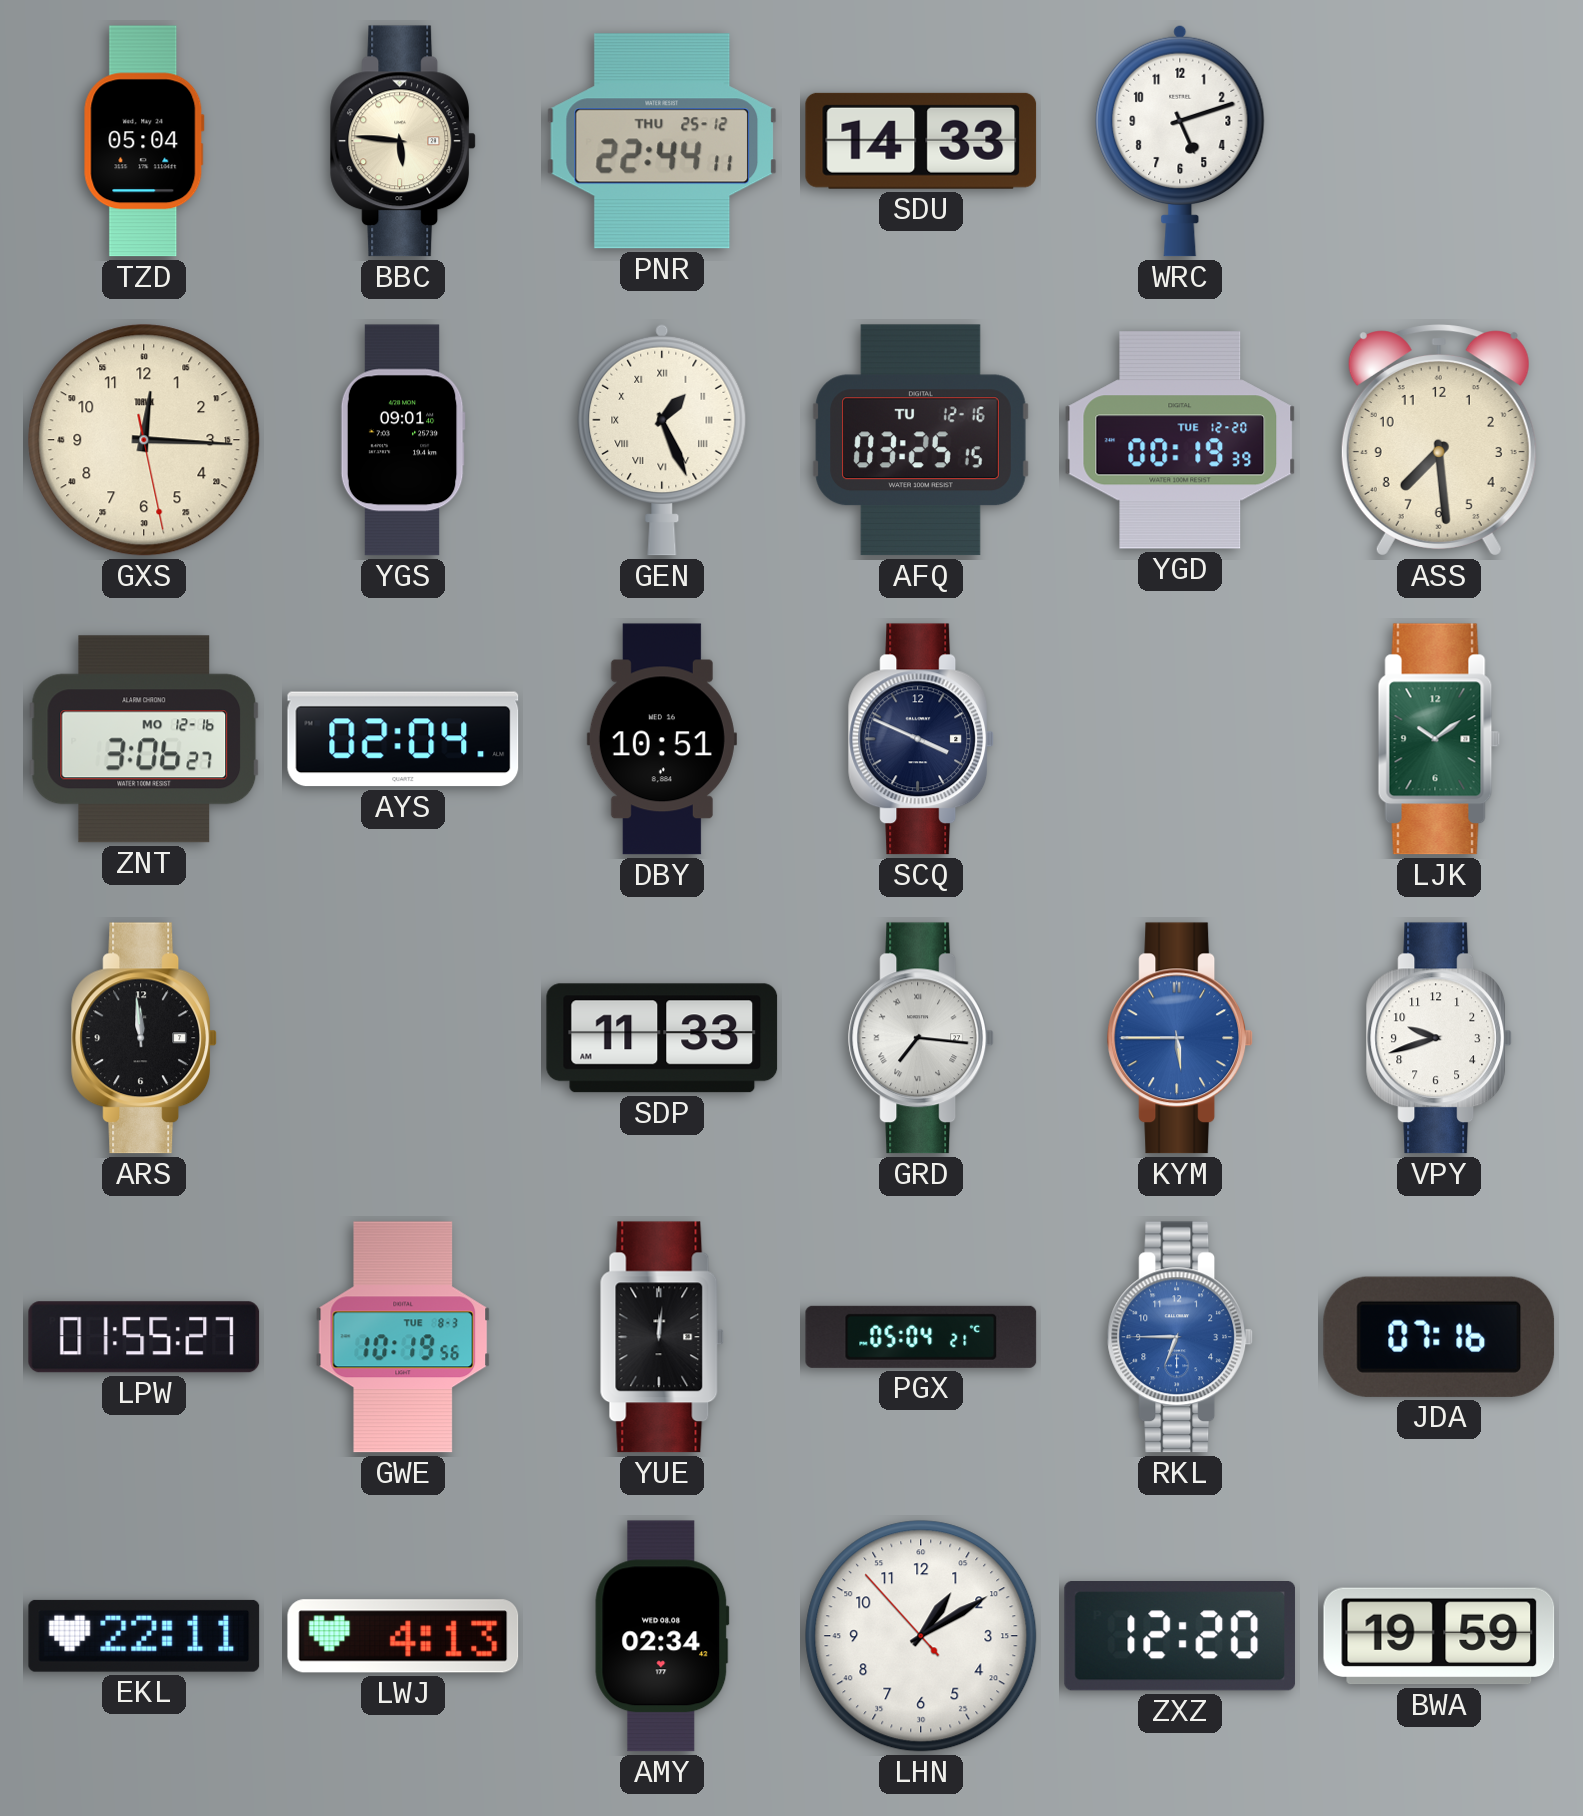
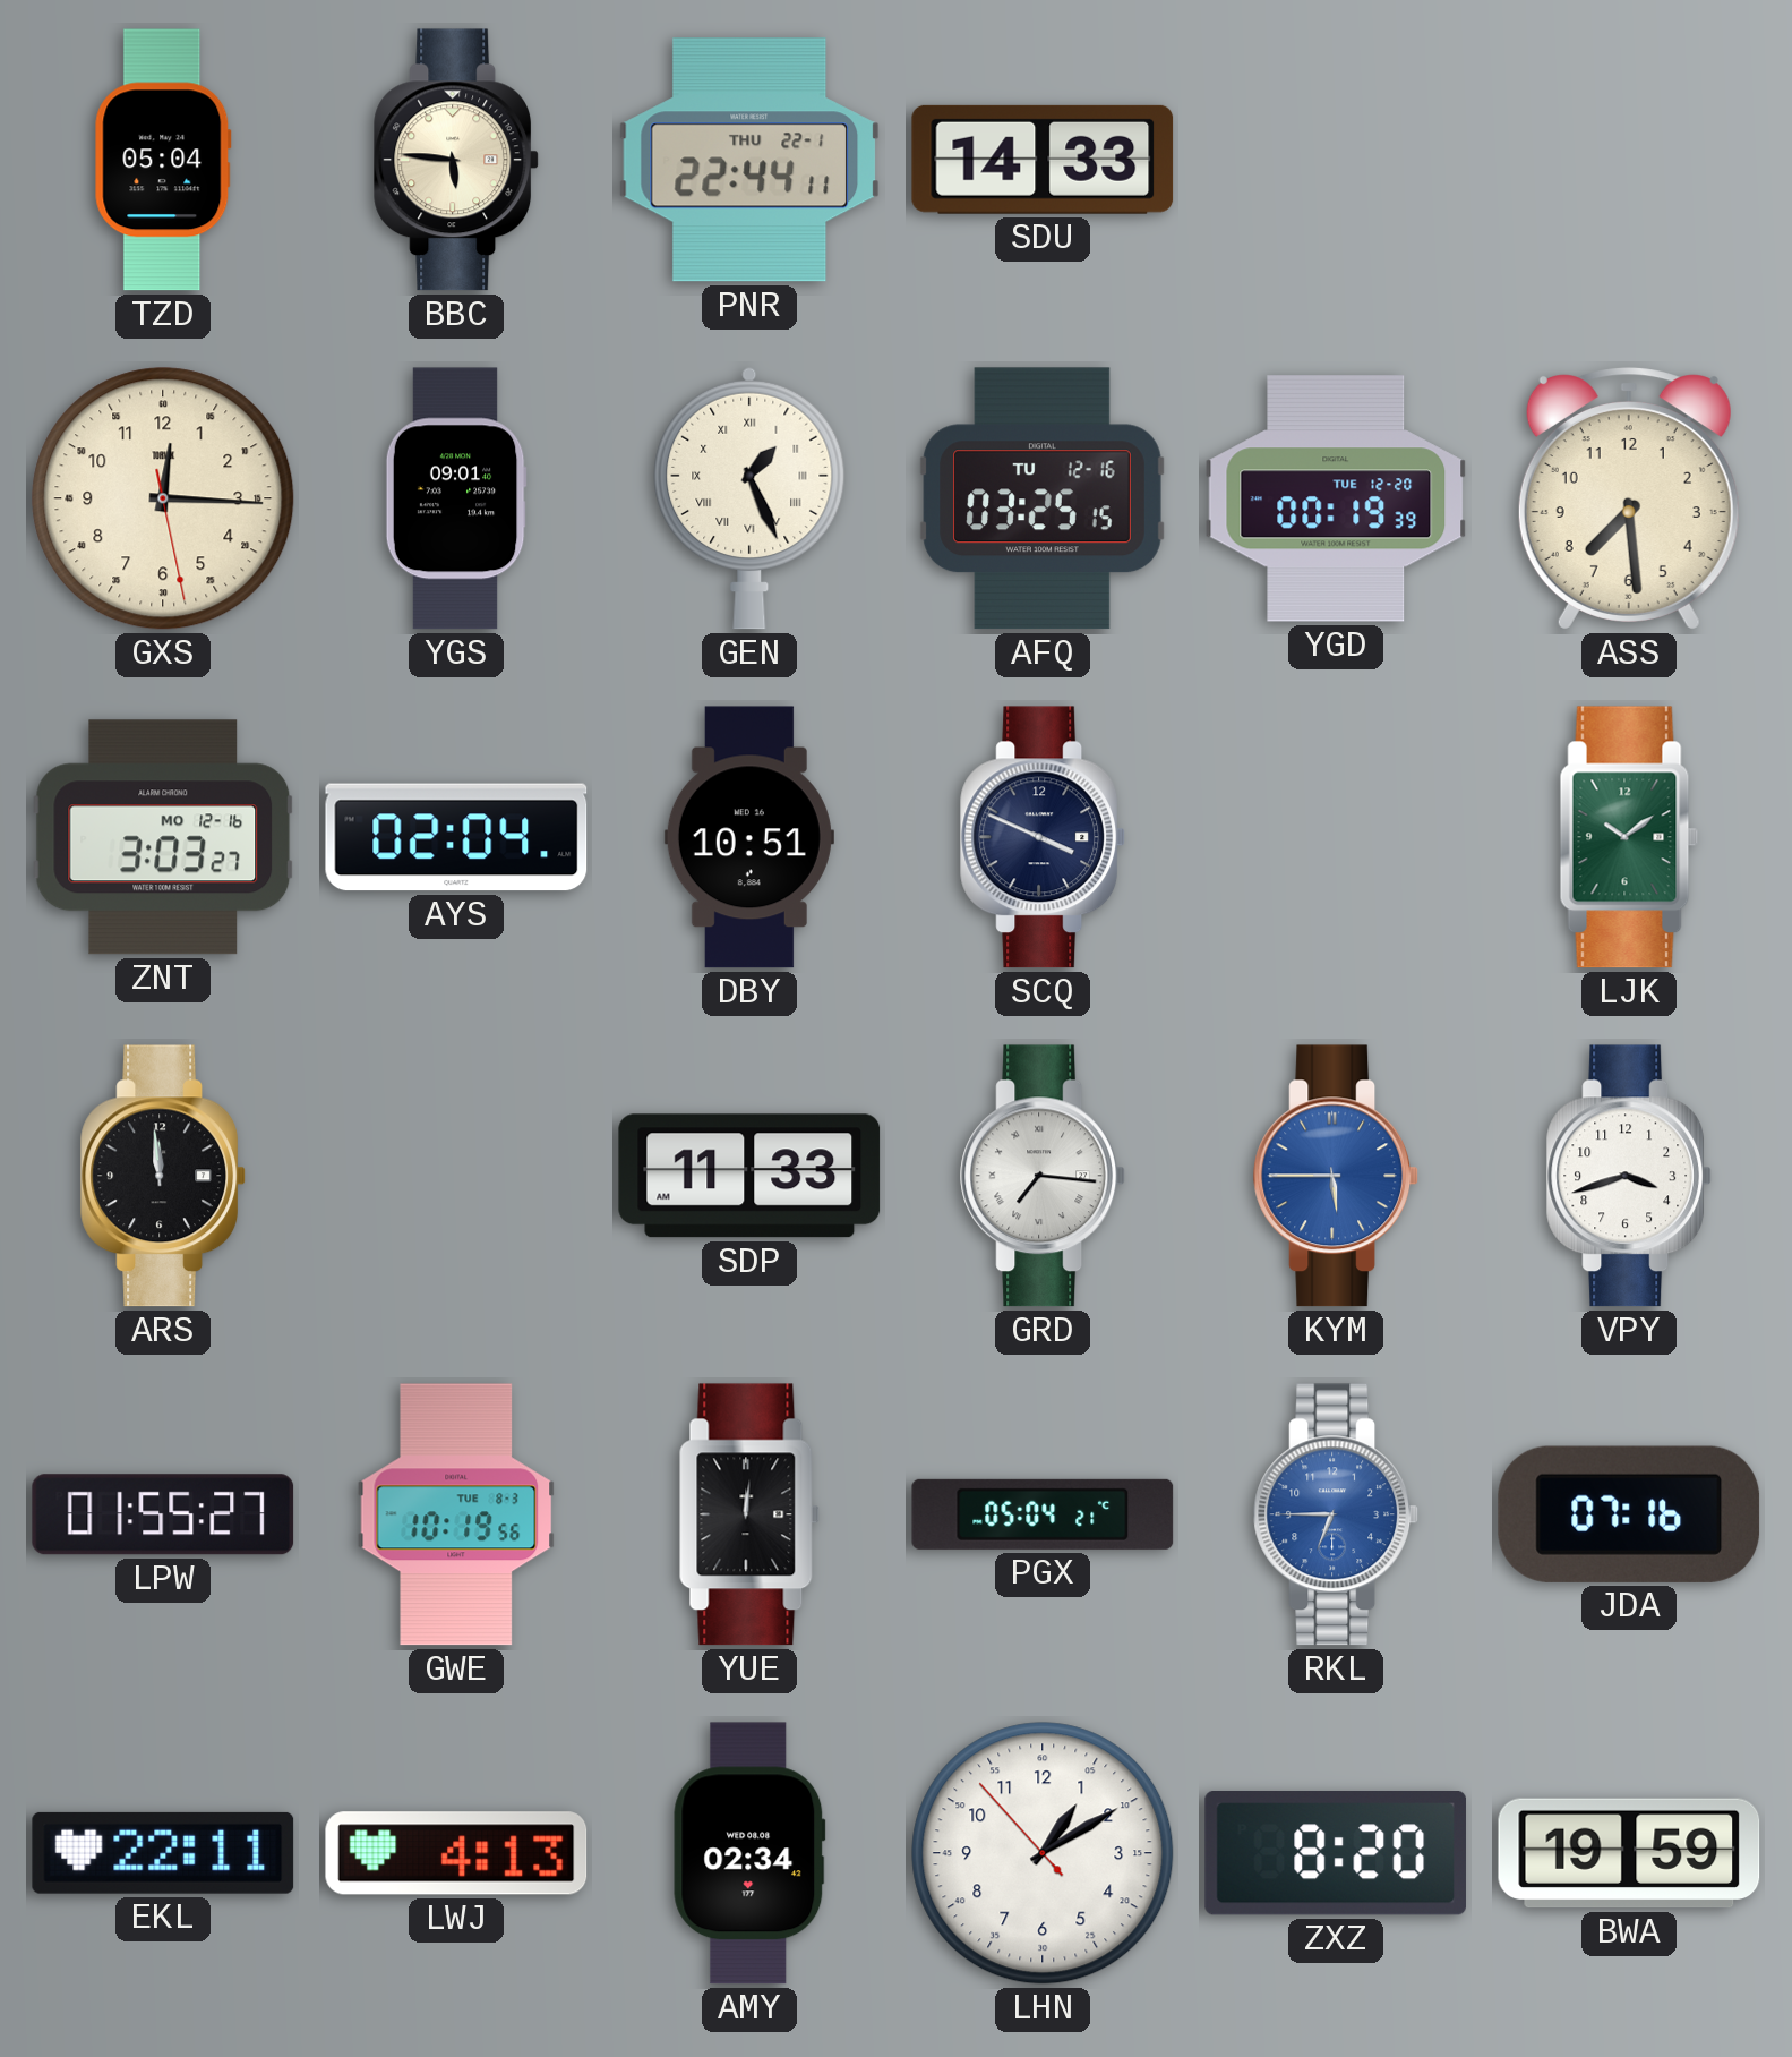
PNR date: THU 25-12 -> THU 22-1
WRC: 5:12 -> none
ZNT: 3:06 -> 3:03
VPY: 9:42 -> 3:42
ZXZ: 12:20 -> 8:20
